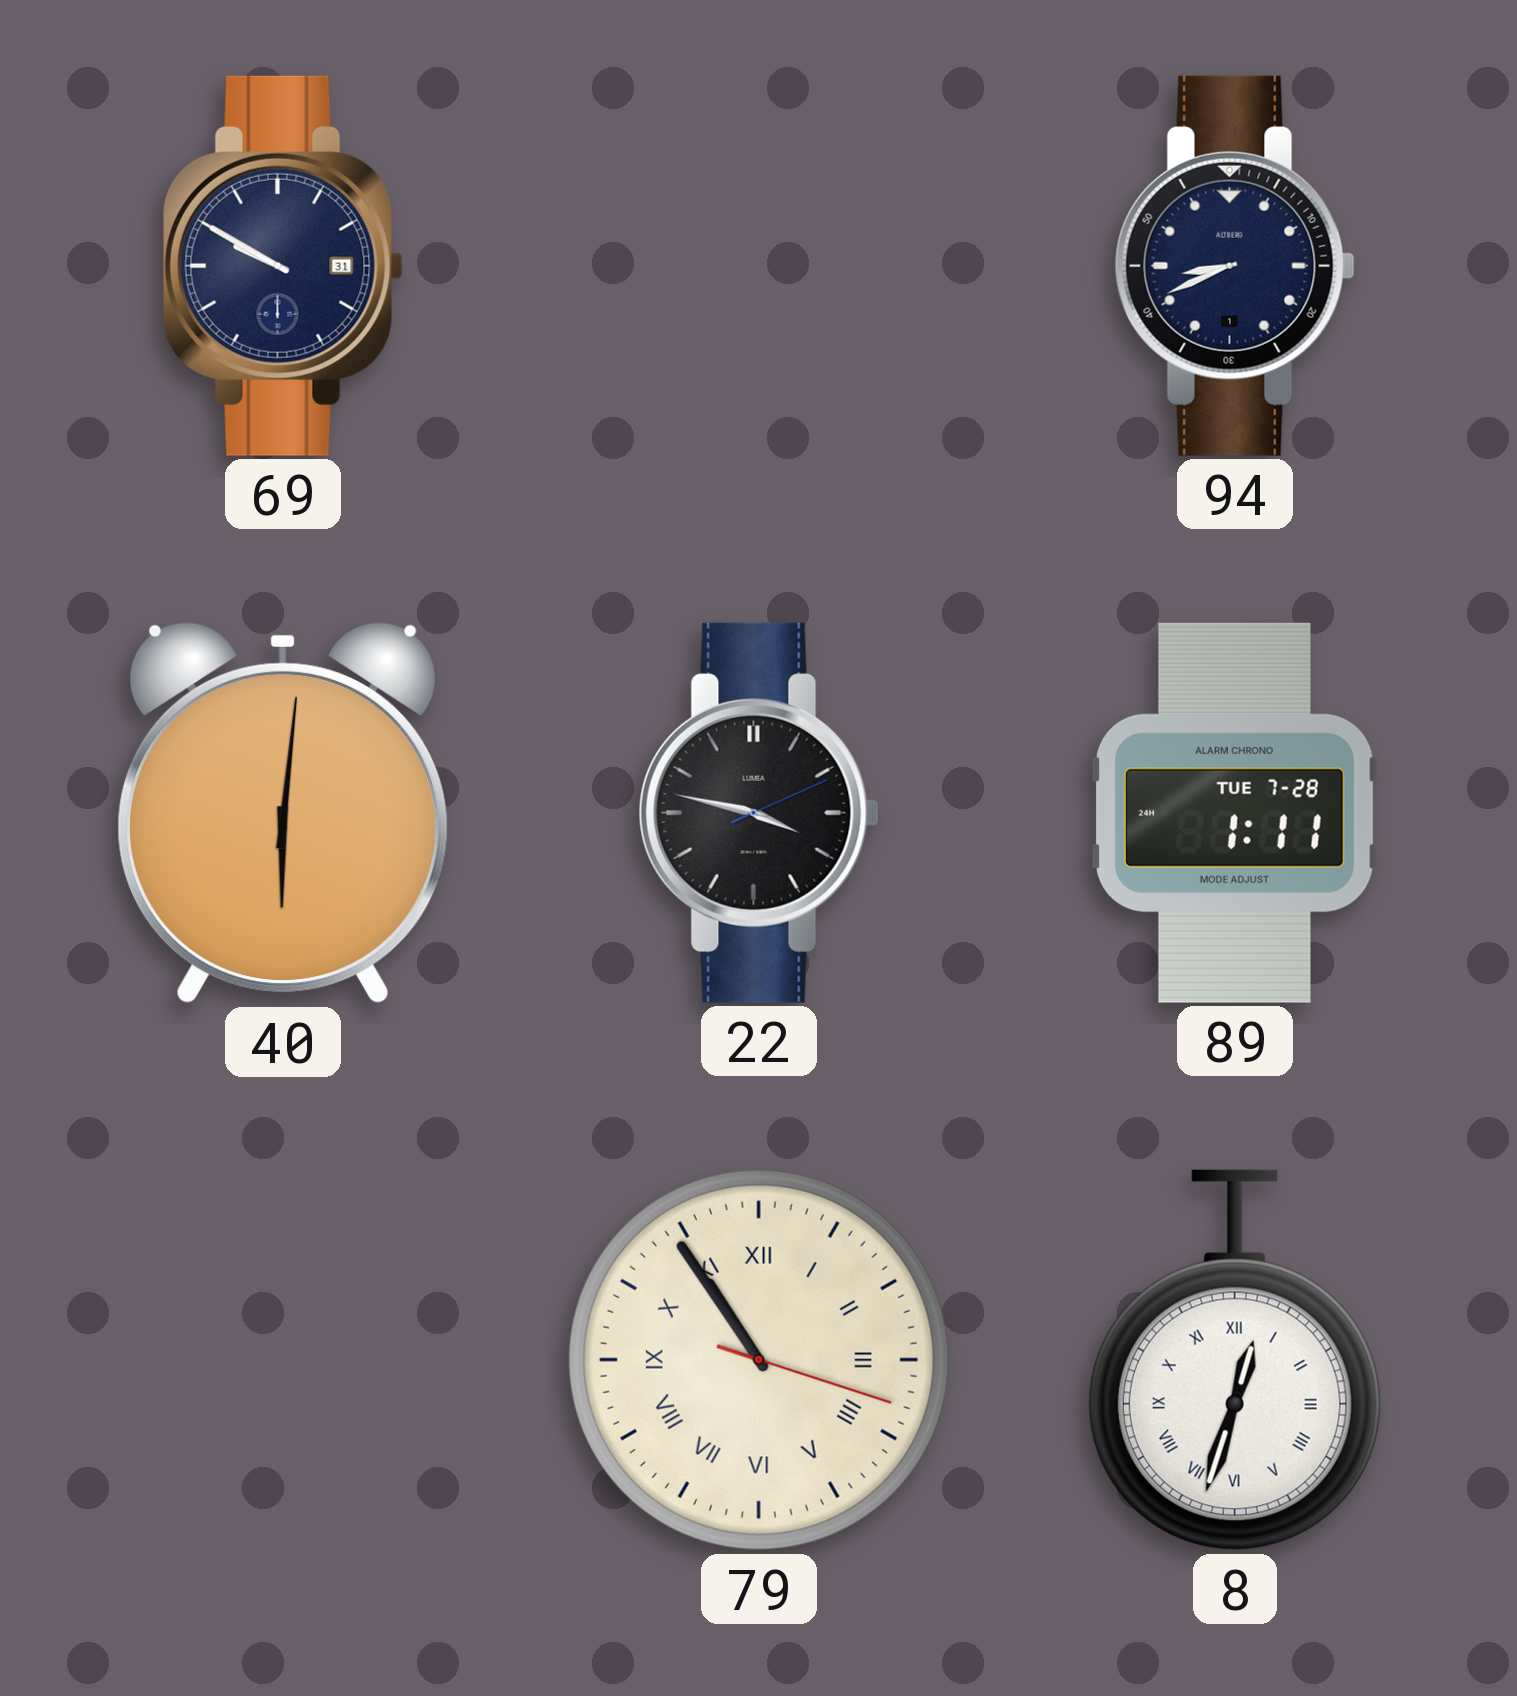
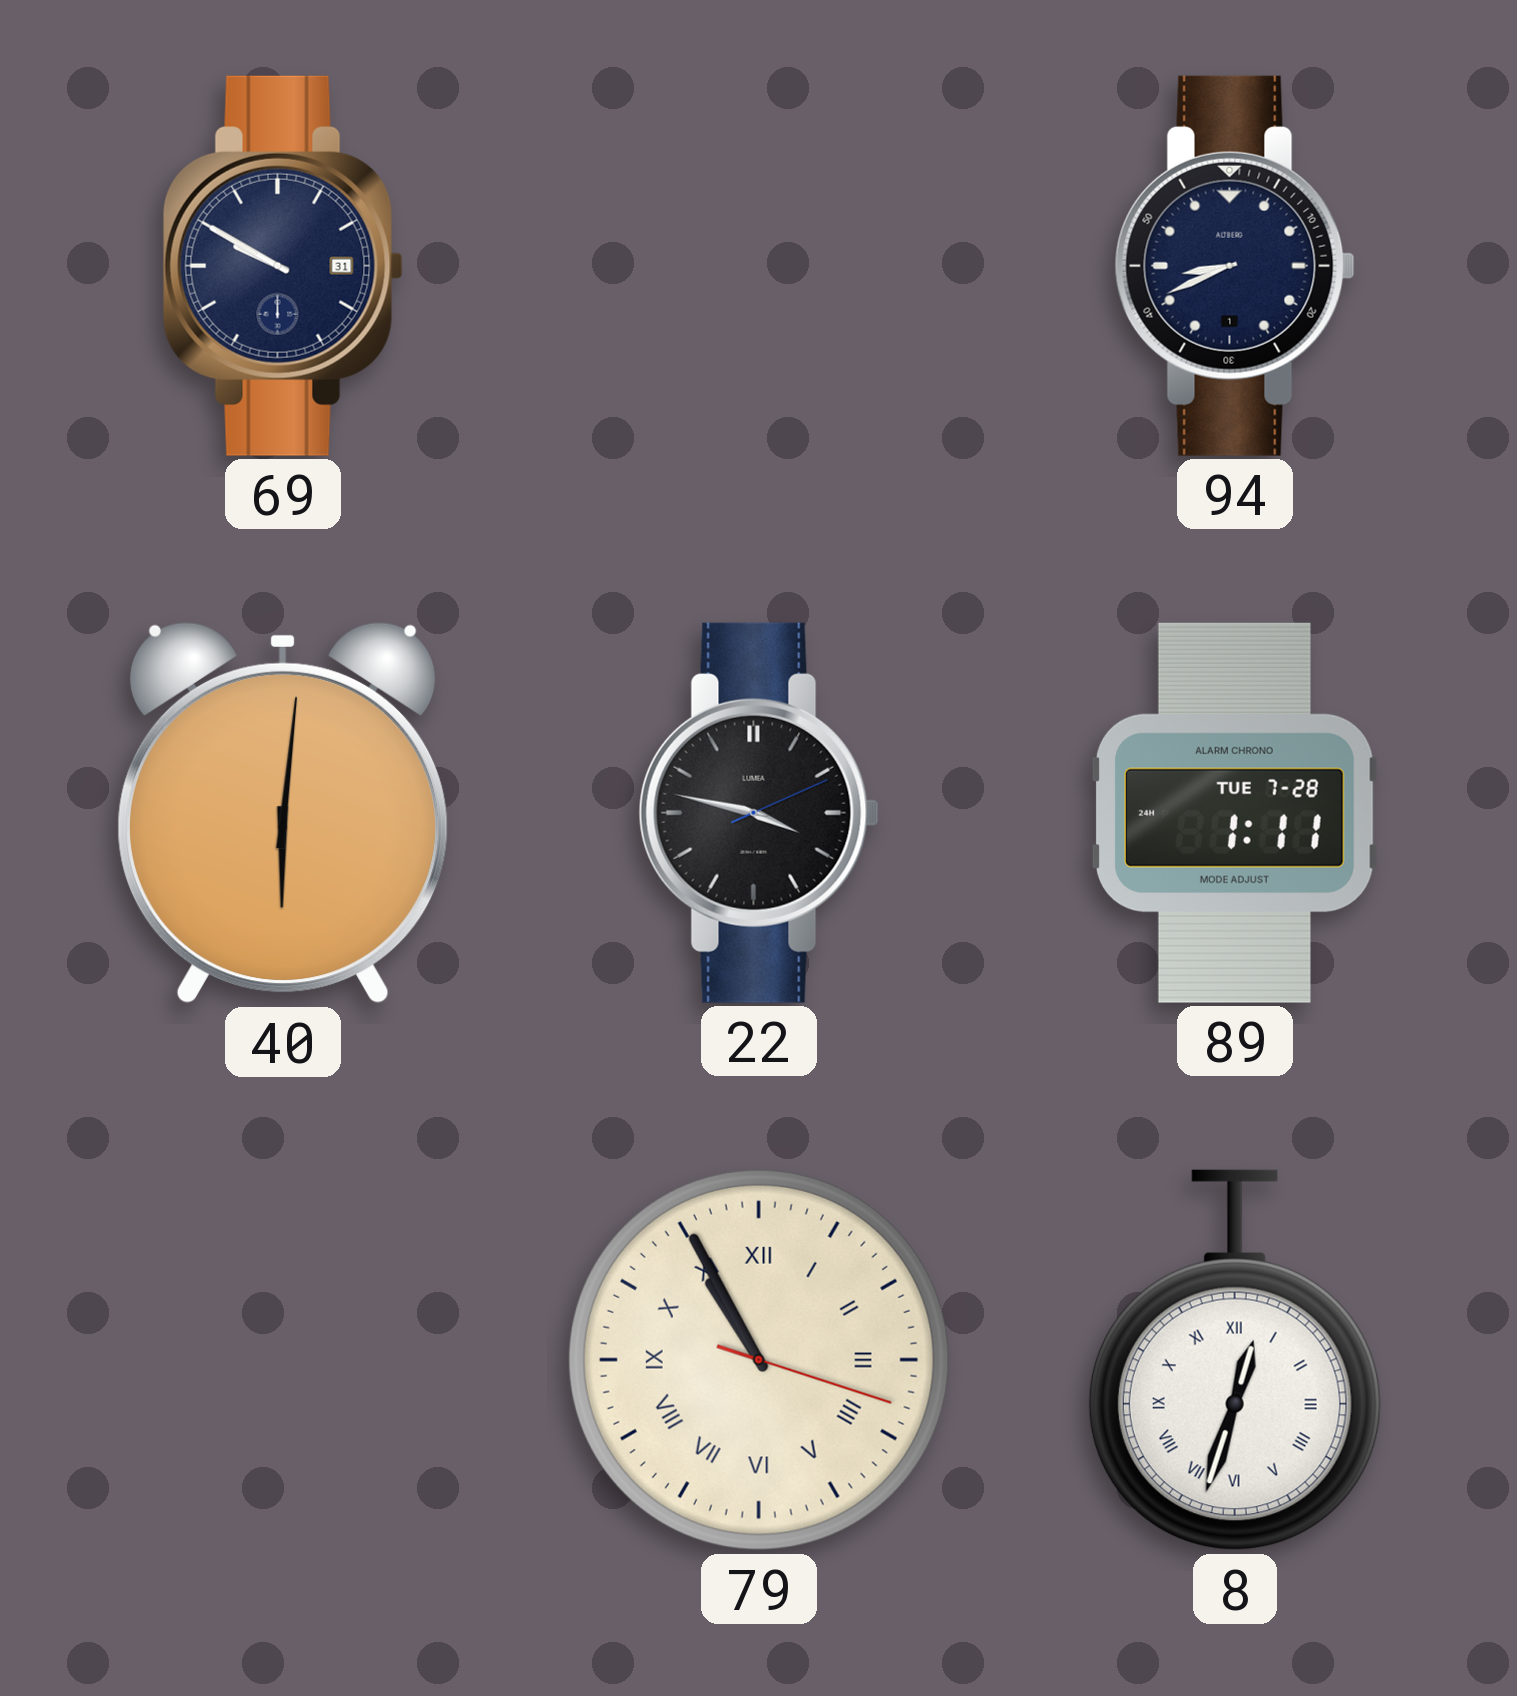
79: 10:54 -> 10:55
